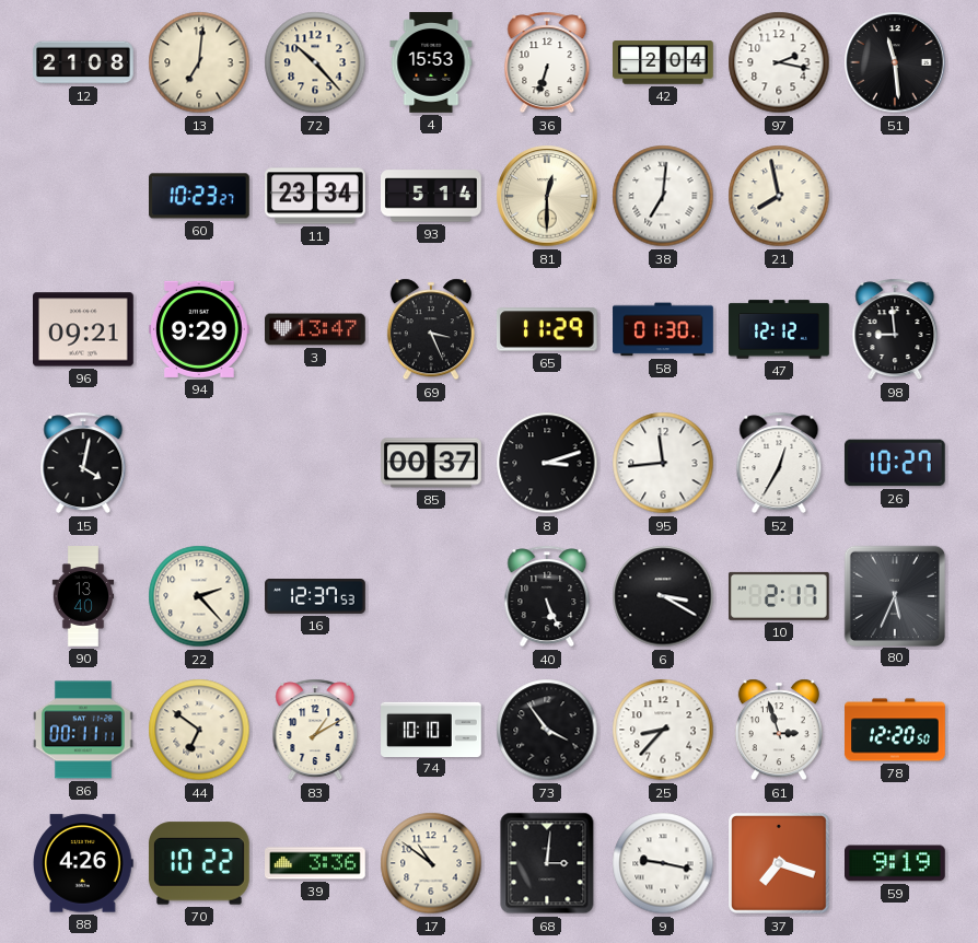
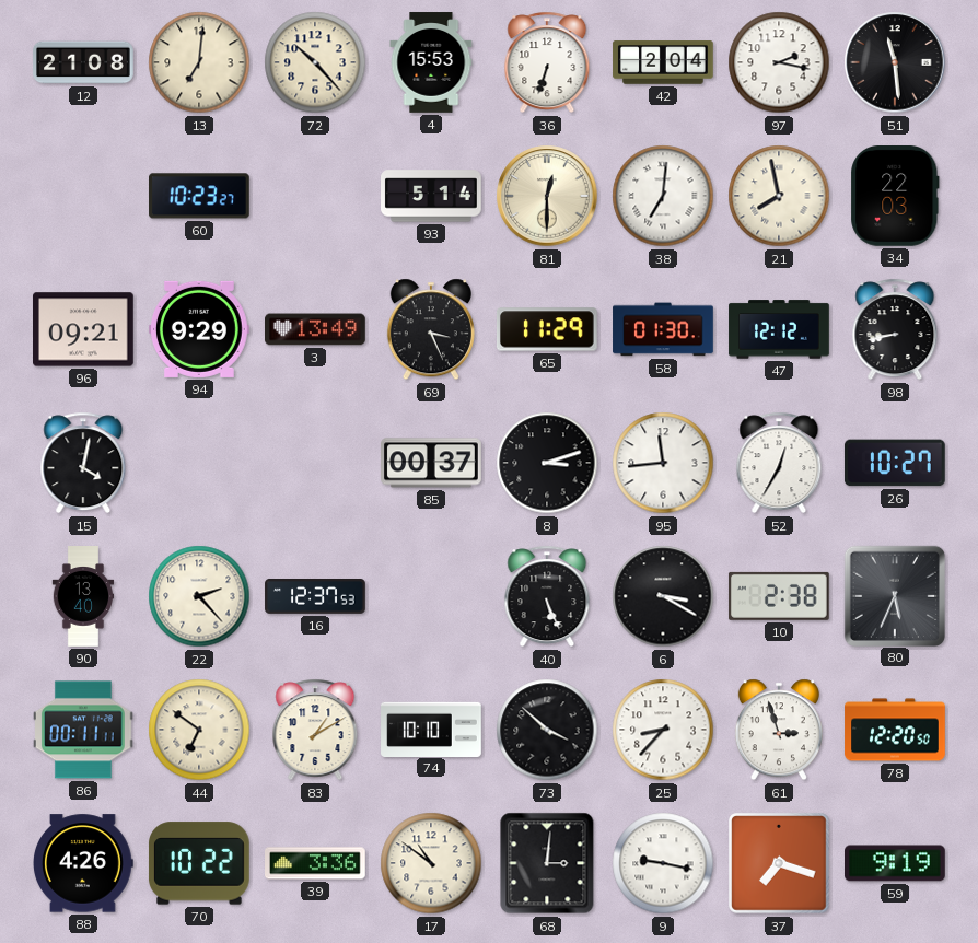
11: 23:34 -> none
34: none -> 22:03
3: 13:47 -> 13:49
98: 8:59 -> 8:43
10: 2:17 -> 2:38
73: 3:54 -> 3:52
